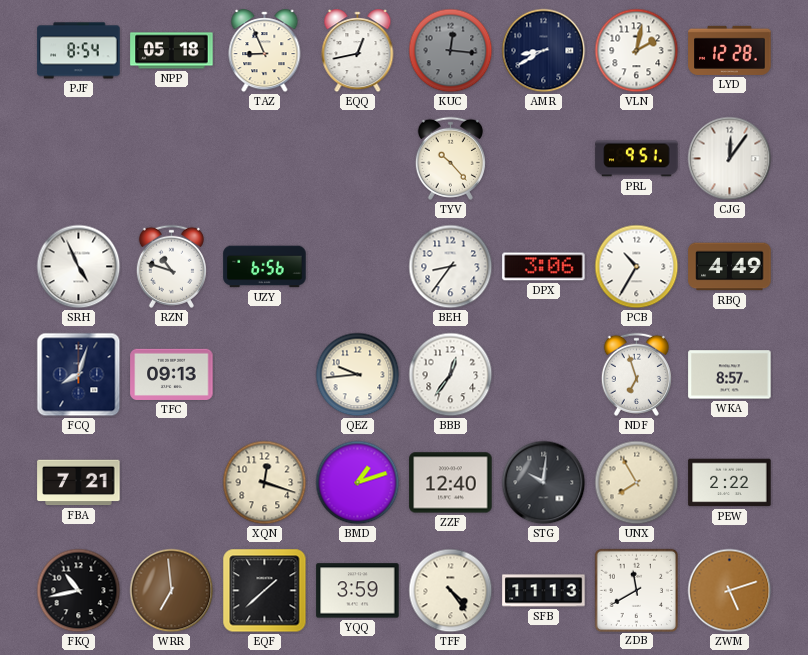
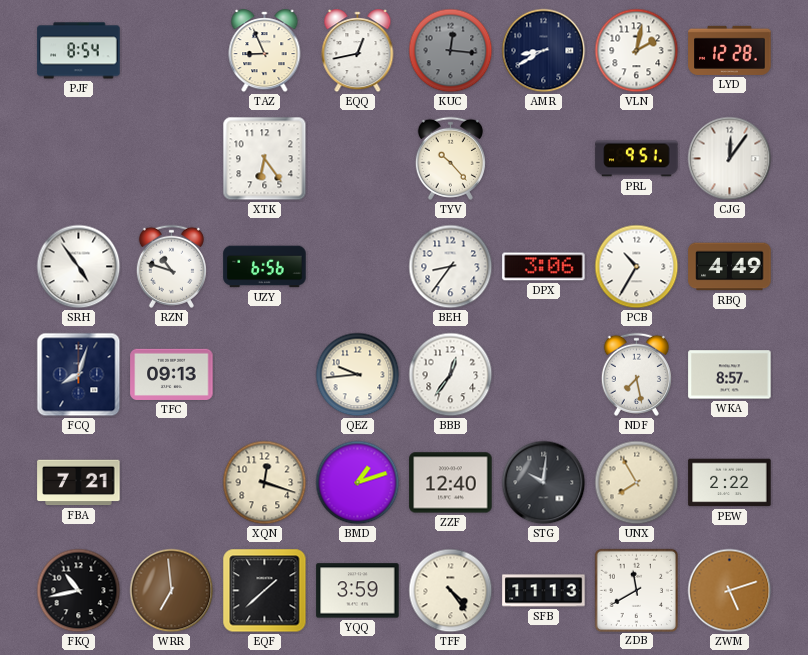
NPP: 05:18 -> none
XTK: none -> 6:24
SRH: 4:56 -> 4:54
NDF: 6:57 -> 7:28
